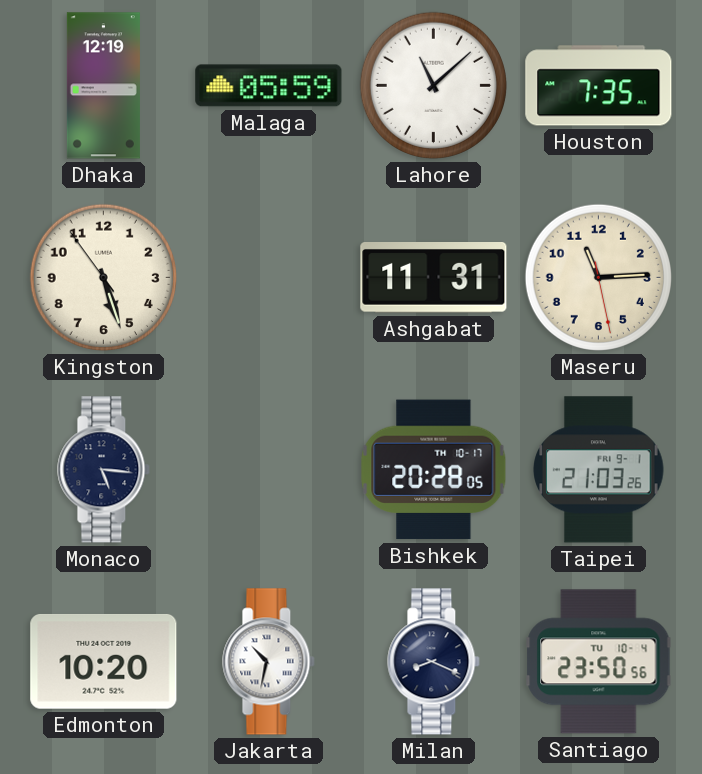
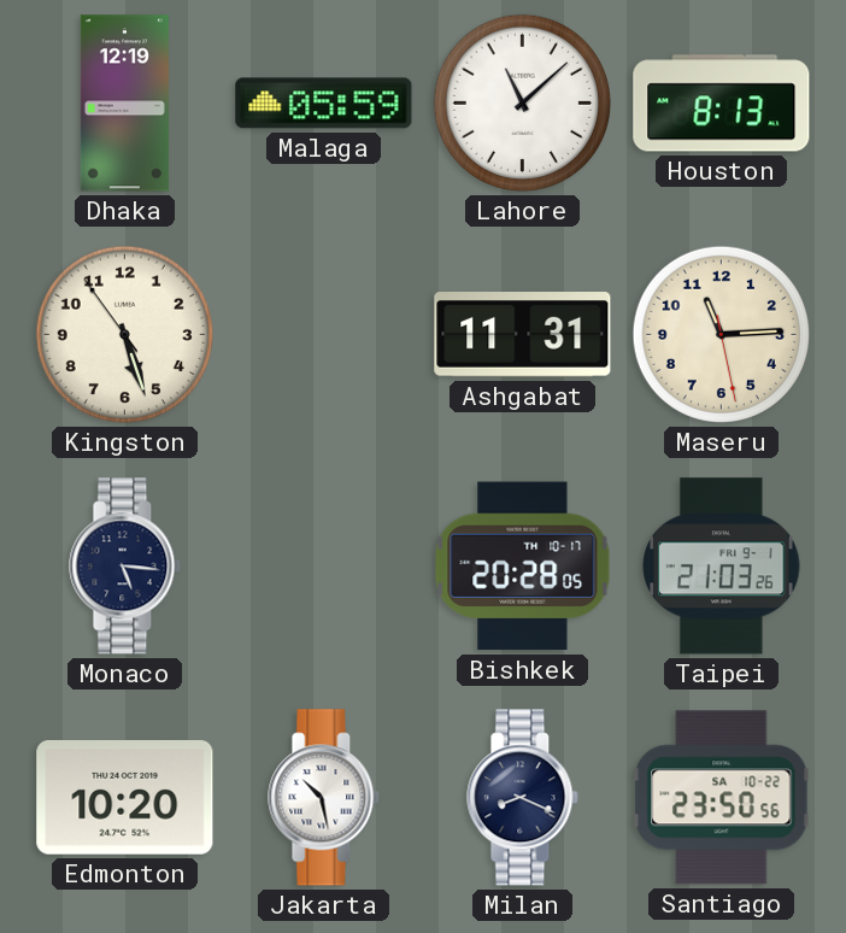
Houston: 7:35 -> 8:13
Jakarta: 10:32 -> 10:28
Santiago date: TU 10-4 -> SA 10-22
